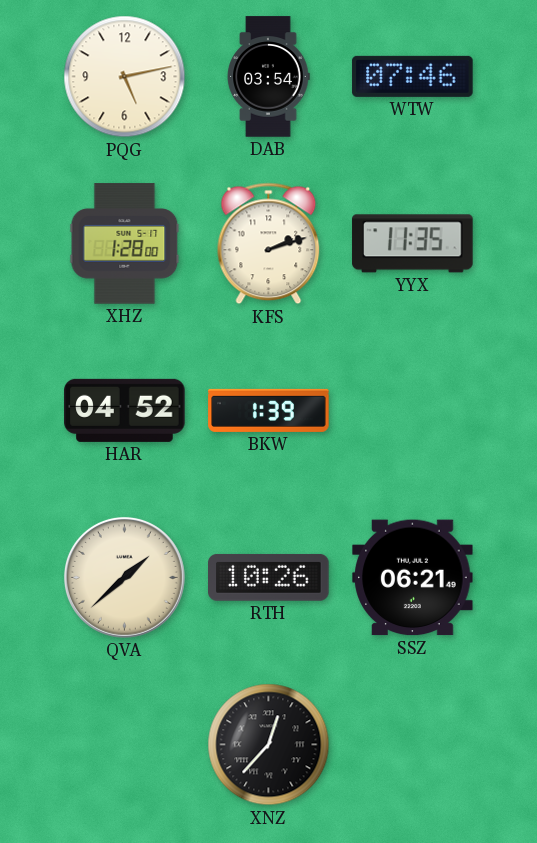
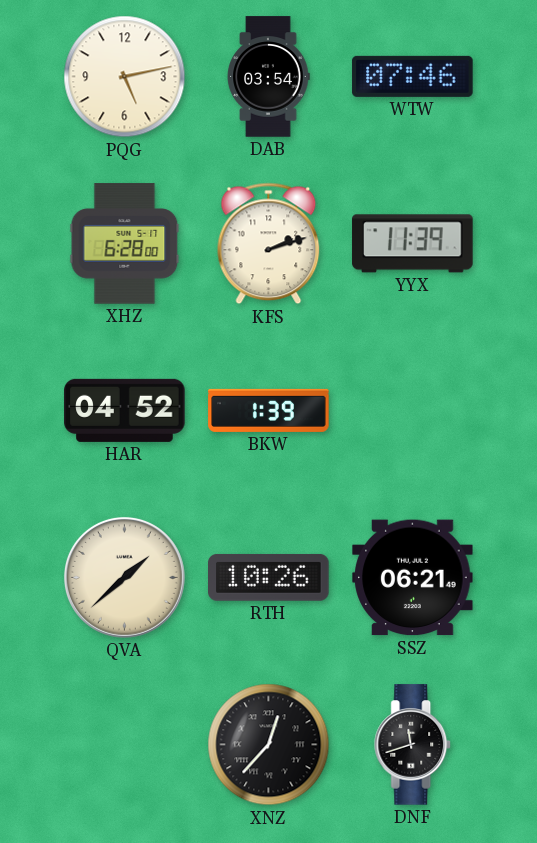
XHZ: 1:28 -> 6:28
YYX: 11:35 -> 11:39
DNF: none -> 11:42
